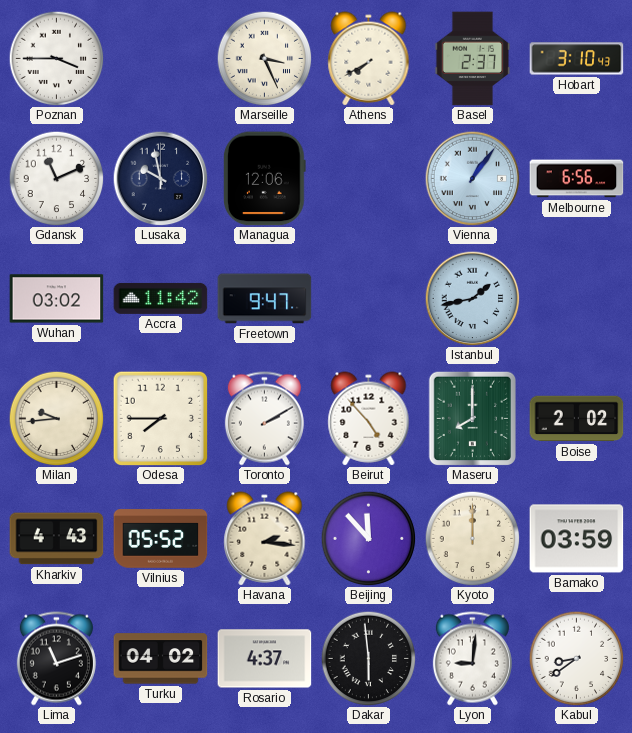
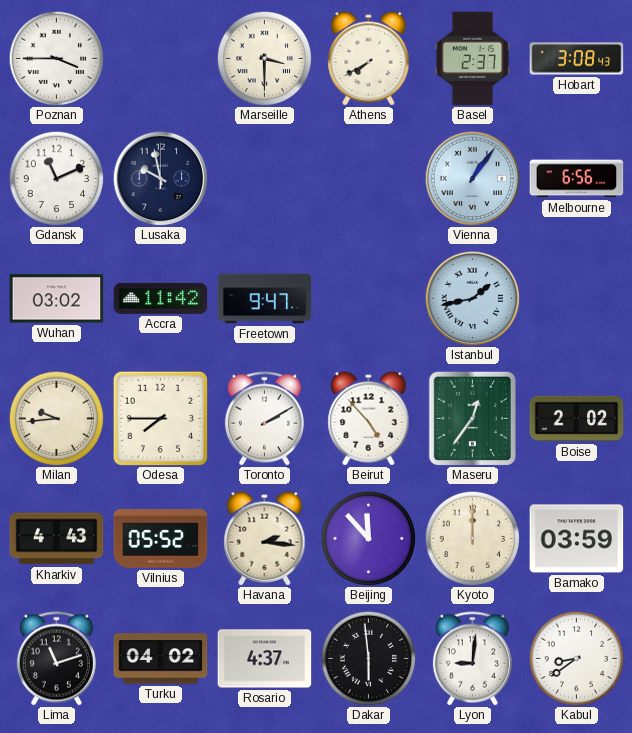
Marseille: 3:26 -> 3:30
Hobart: 3:10 -> 3:08
Managua: 12:06 -> none
Maseru: 8:00 -> 12:36
